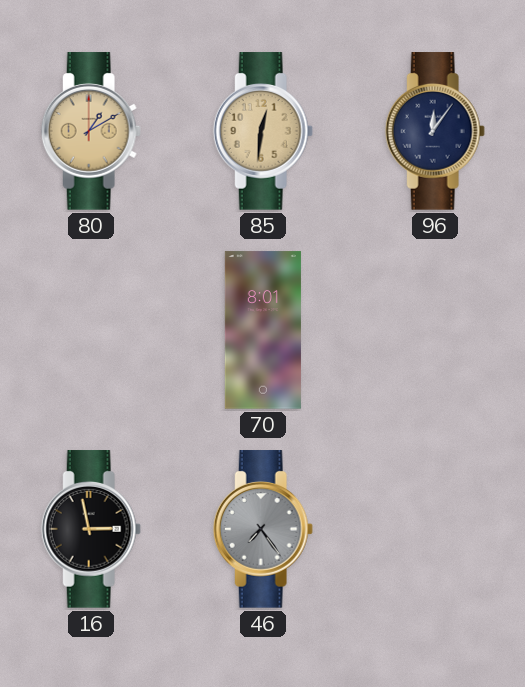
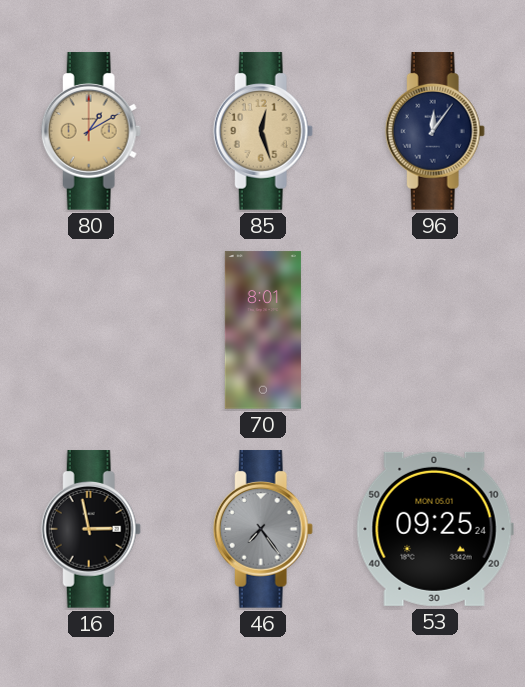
85: 12:31 -> 12:27
53: none -> 09:25
